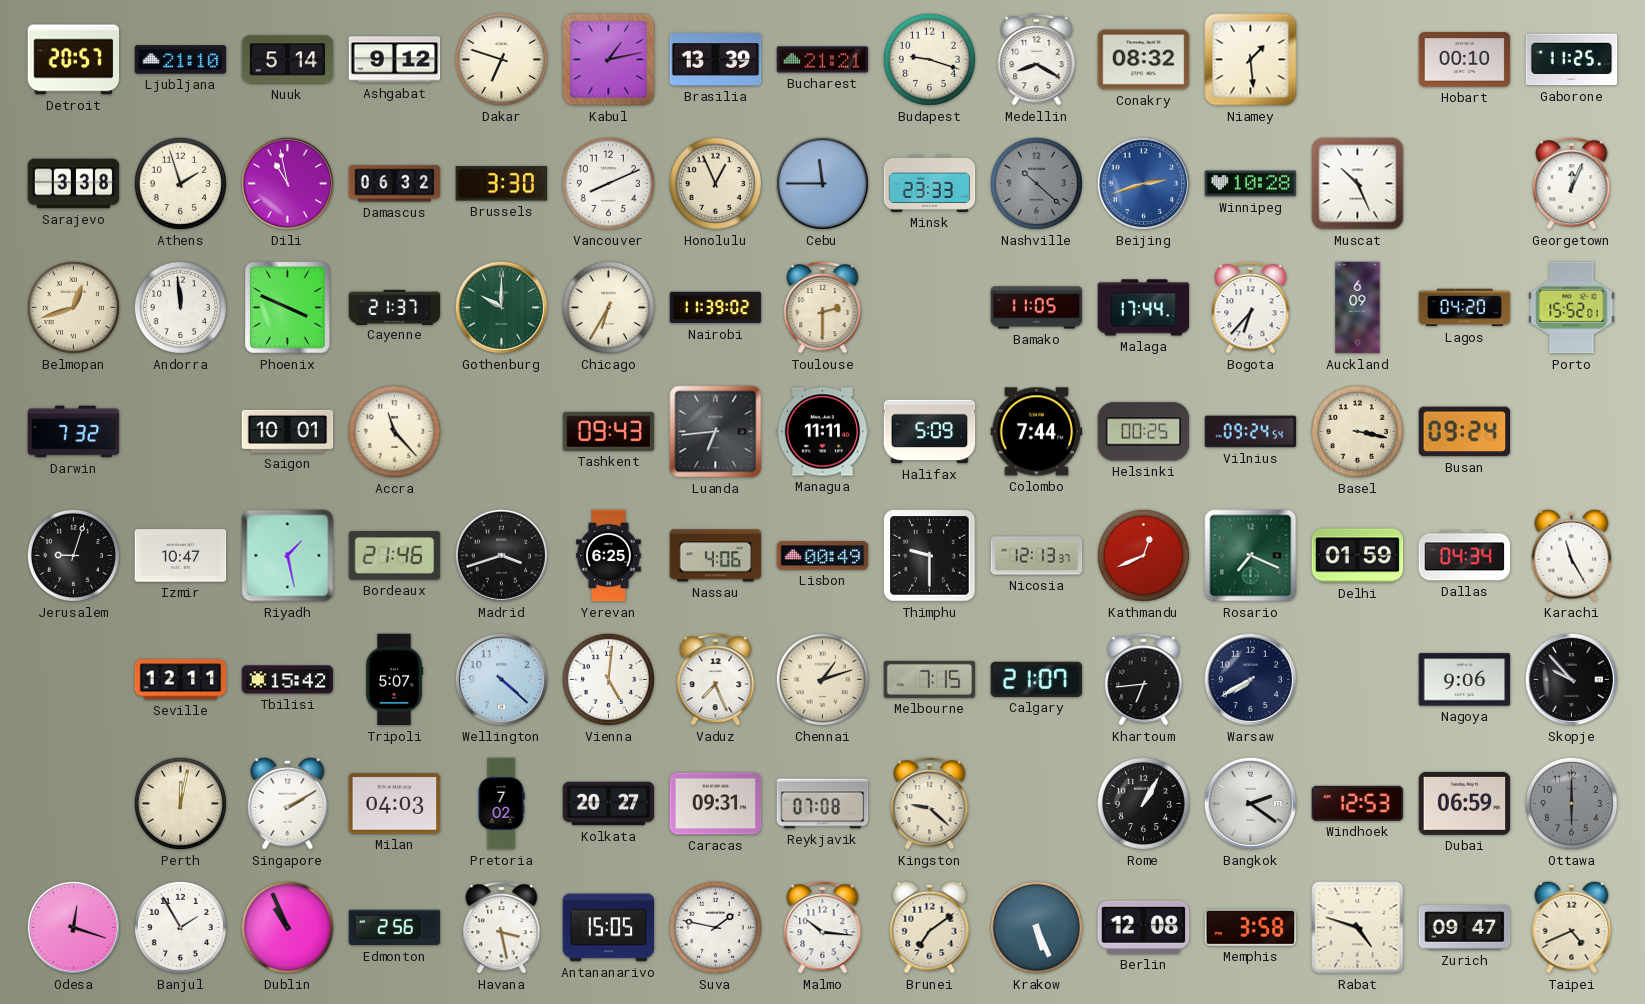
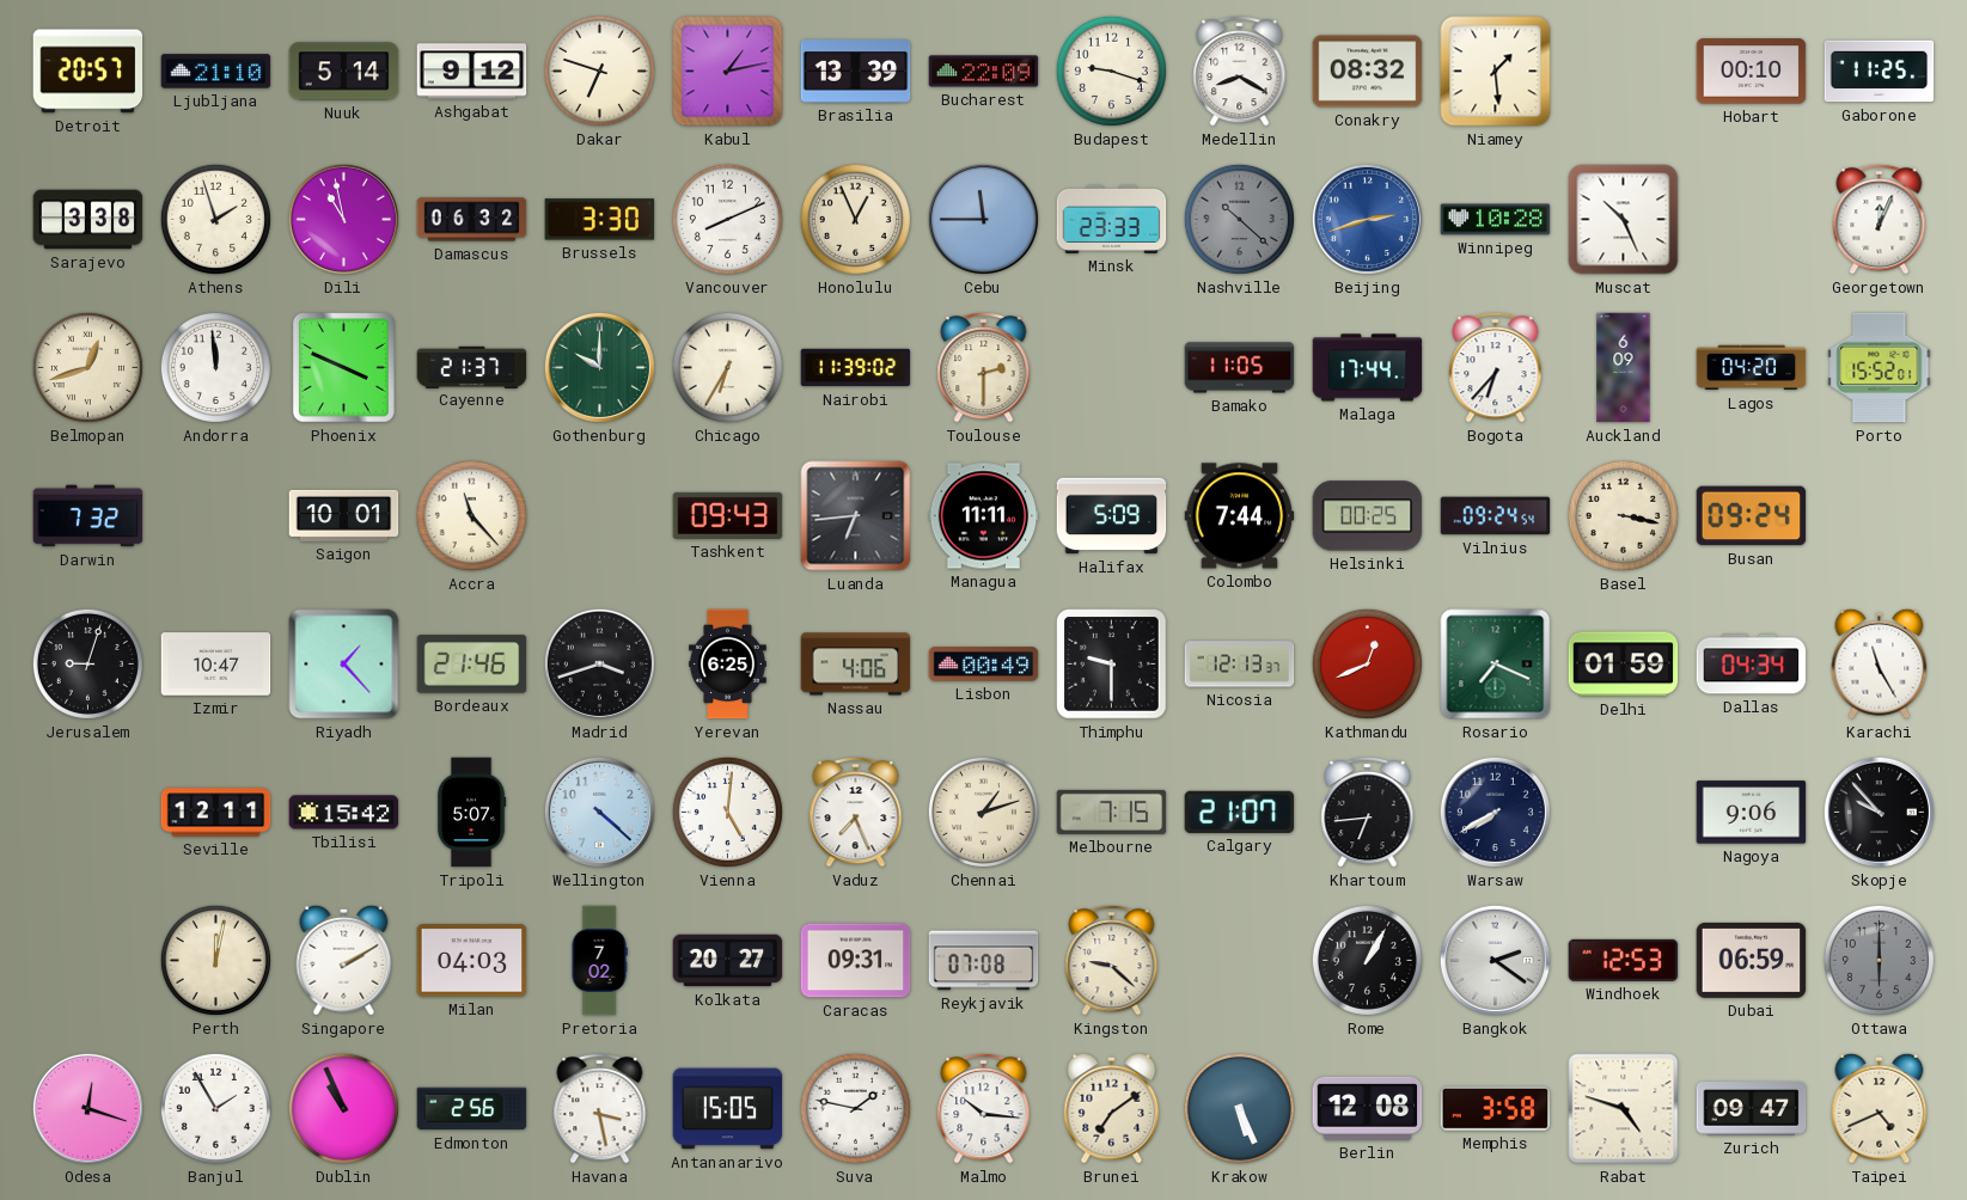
Bucharest: 21:21 -> 22:09
Riyadh: 1:28 -> 1:23
